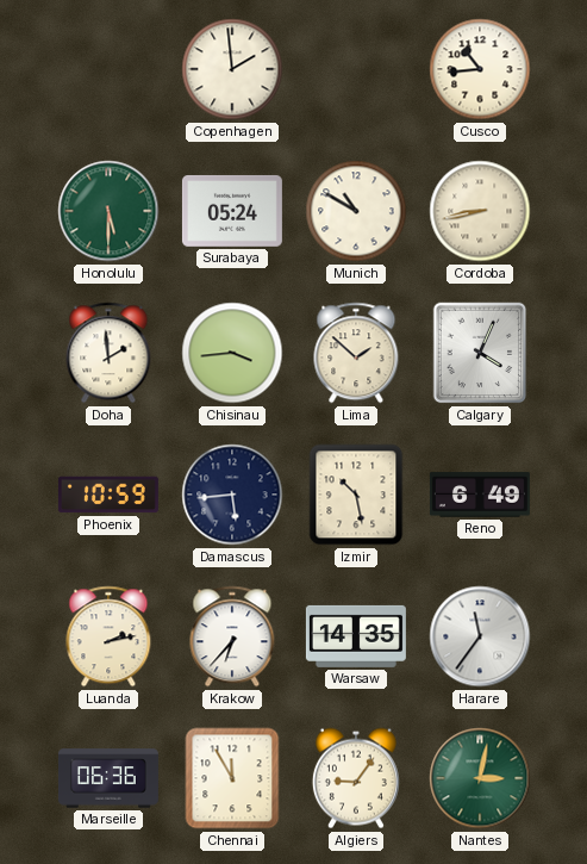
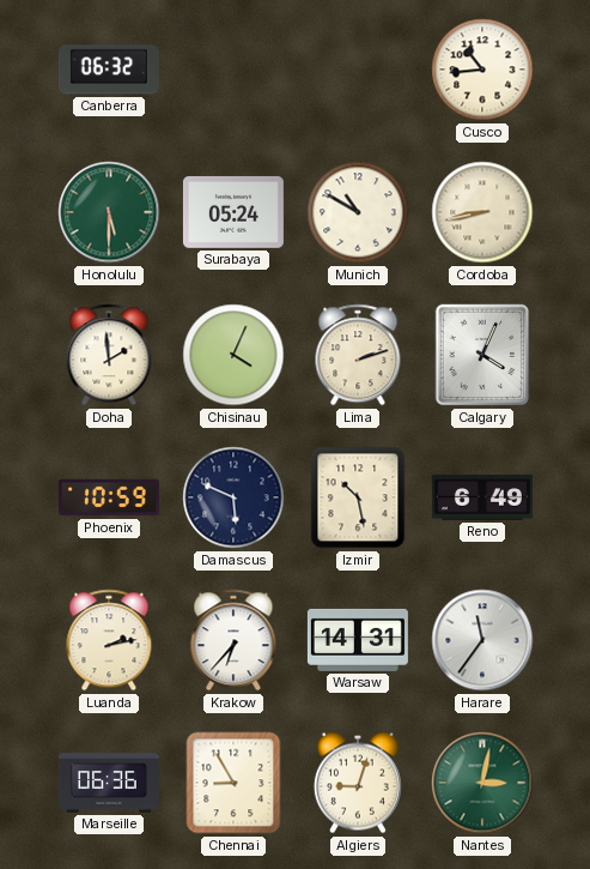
Canberra: none -> 06:32
Copenhagen: 1:59 -> none
Chisinau: 3:44 -> 4:04
Lima: 1:52 -> 2:12
Damascus: 5:44 -> 5:49
Warsaw: 14:35 -> 14:31
Chennai: 11:55 -> 8:55
Algiers: 9:06 -> 9:03
